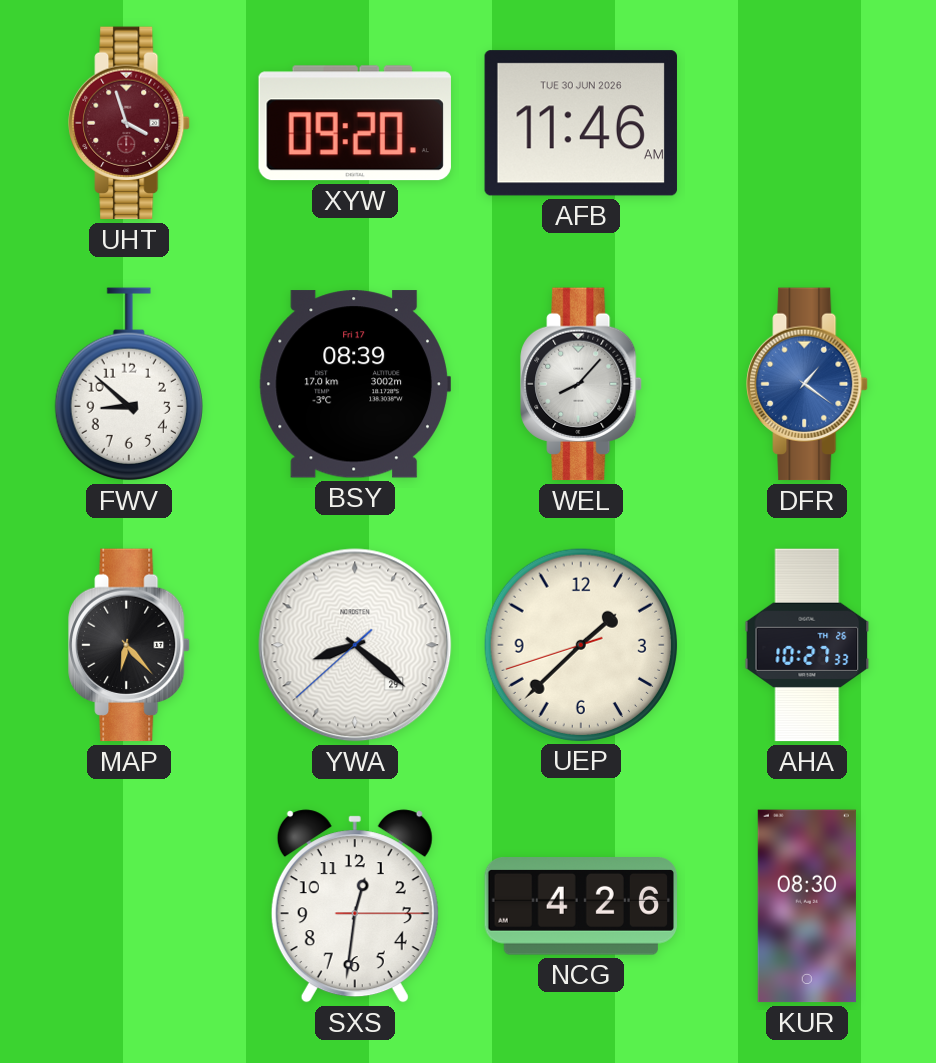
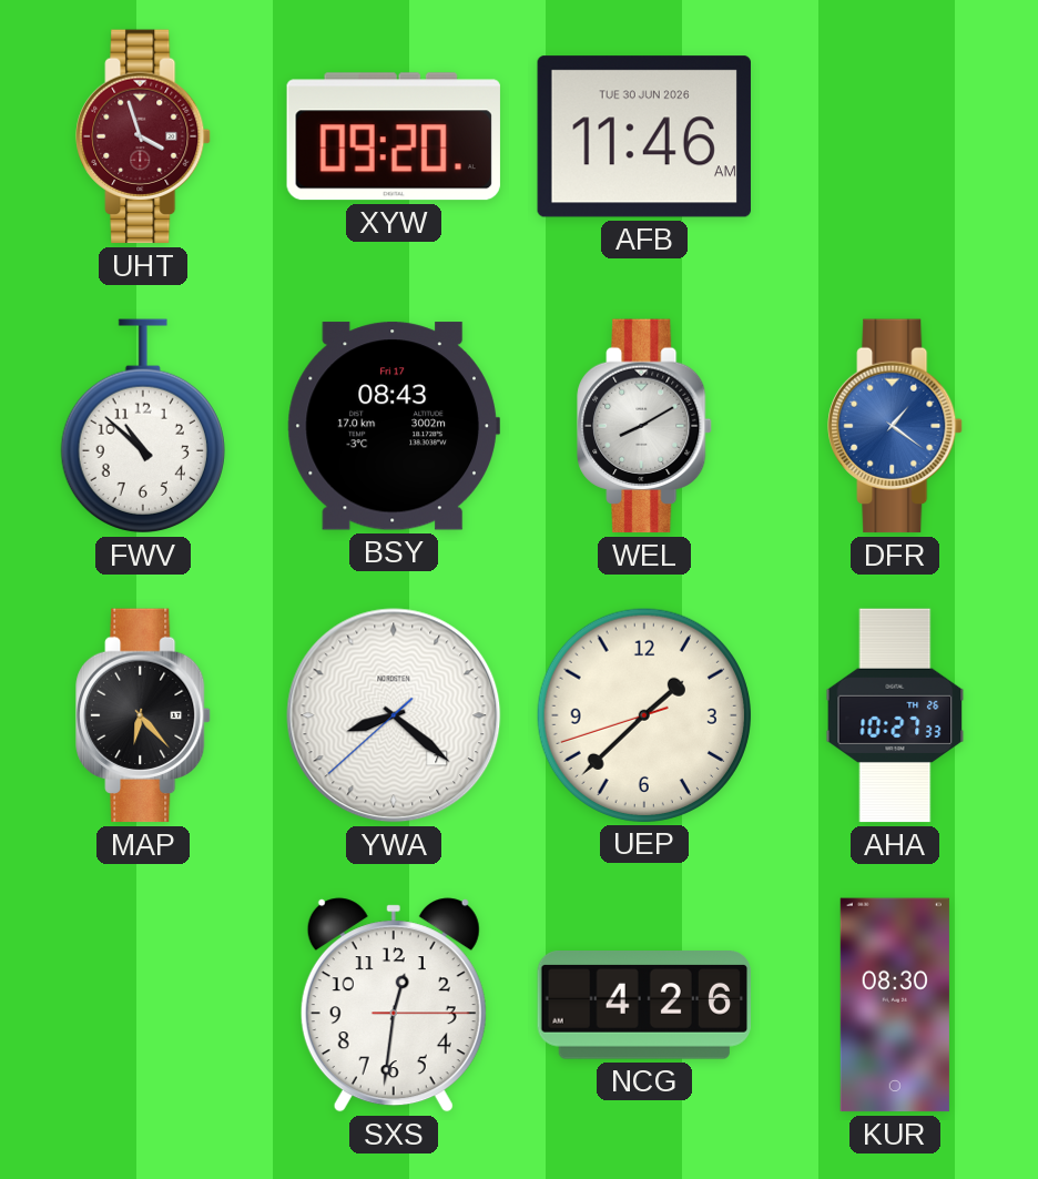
FWV: 8:52 -> 10:52
BSY: 08:39 -> 08:43
WEL: 8:07 -> 8:10
YWA date: 29 -> 7
